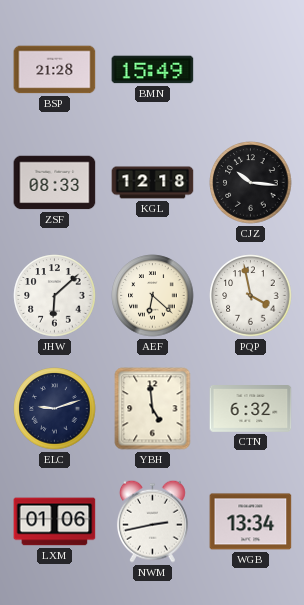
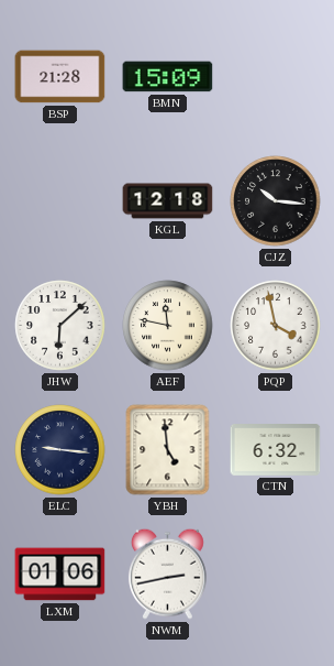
BMN: 15:49 -> 15:09
ZSF: 08:33 -> none
AEF: 6:22 -> 11:47
ELC: 9:12 -> 9:16
WGB: 13:34 -> none
